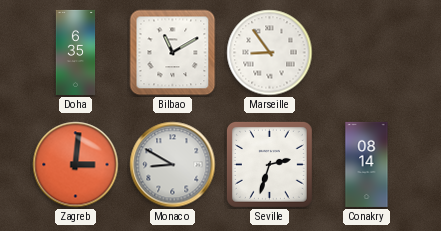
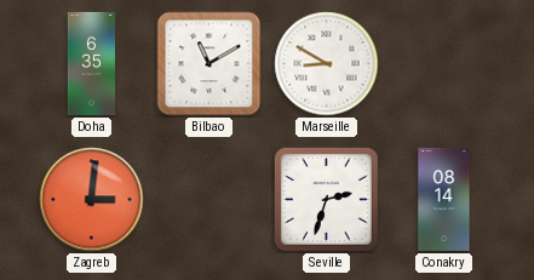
Marseille: 8:54 -> 8:50
Monaco: 8:50 -> none
